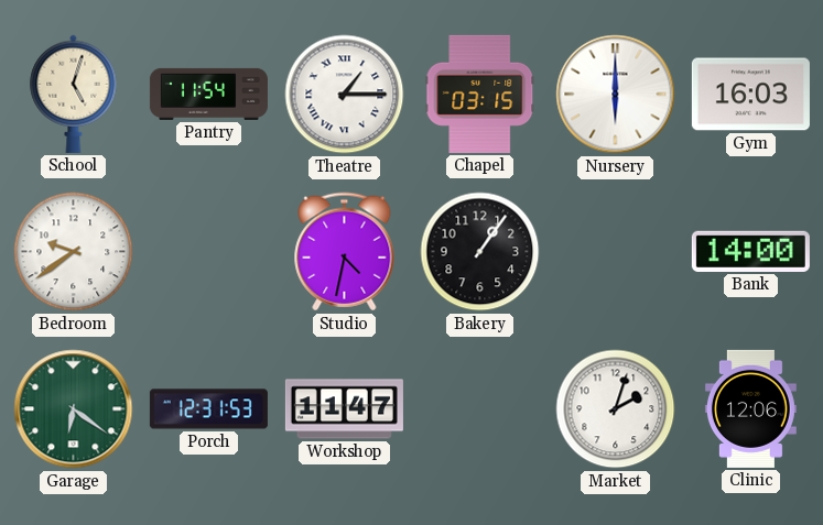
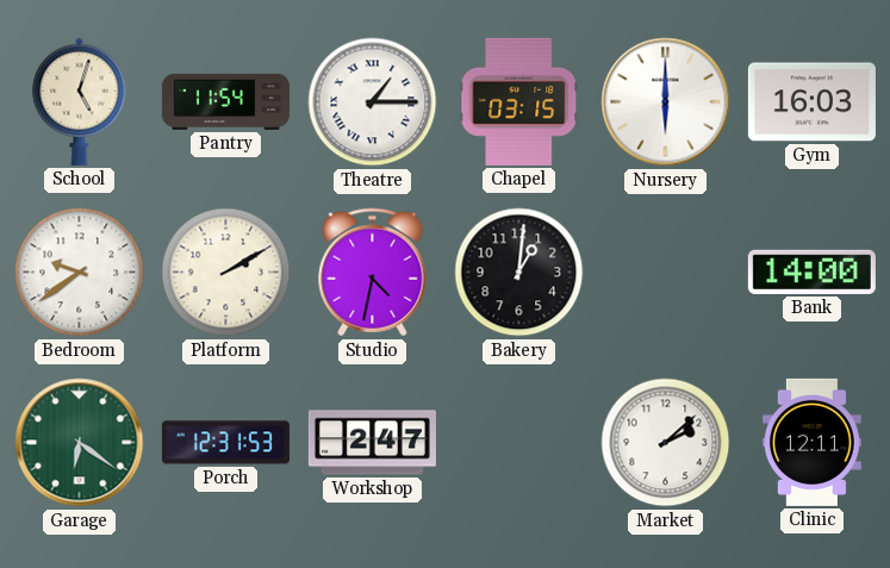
Platform: none -> 2:10
Bakery: 1:06 -> 1:01
Workshop: 11:47 -> 2:47
Market: 2:03 -> 2:08
Clinic: 12:06 -> 12:11
